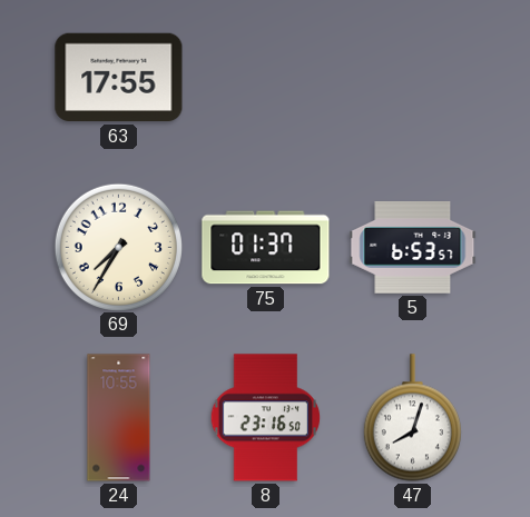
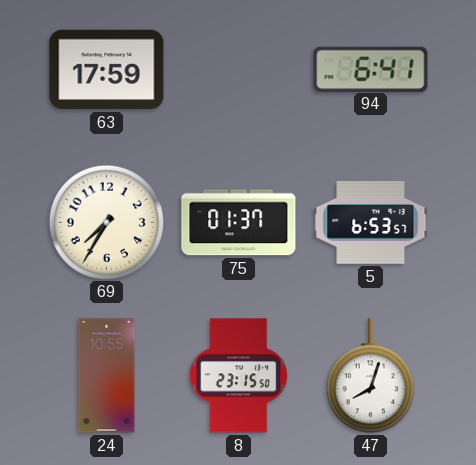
63: 17:55 -> 17:59
94: none -> 6:41
8: 23:16 -> 23:15
